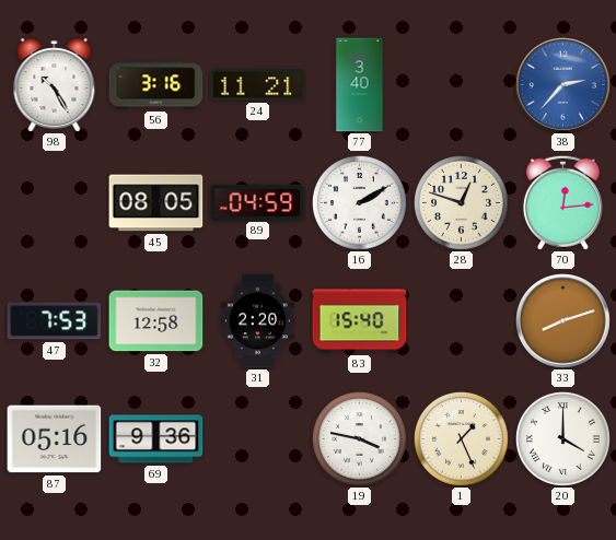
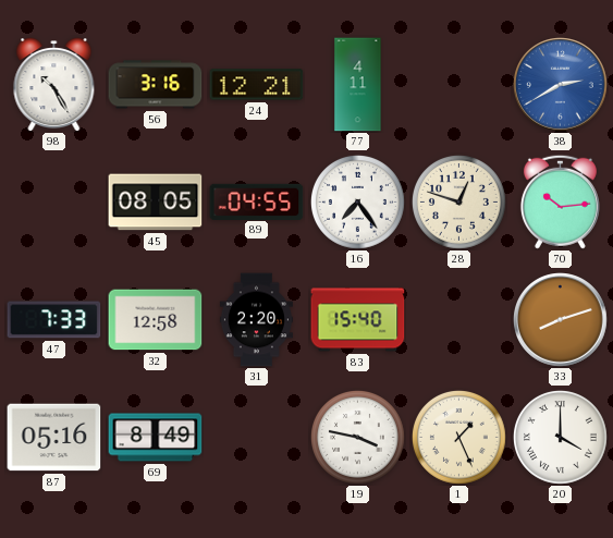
24: 11:21 -> 12:21
77: 3:40 -> 4:11
38: 2:37 -> 2:40
89: 04:59 -> 04:55
16: 2:10 -> 7:24
70: 12:14 -> 10:14
47: 7:53 -> 7:33
69: 9:36 -> 8:49
